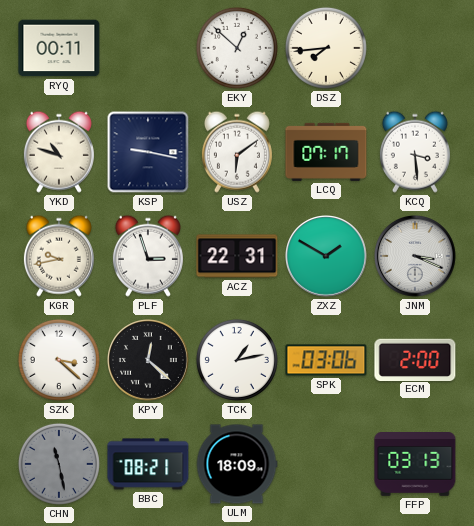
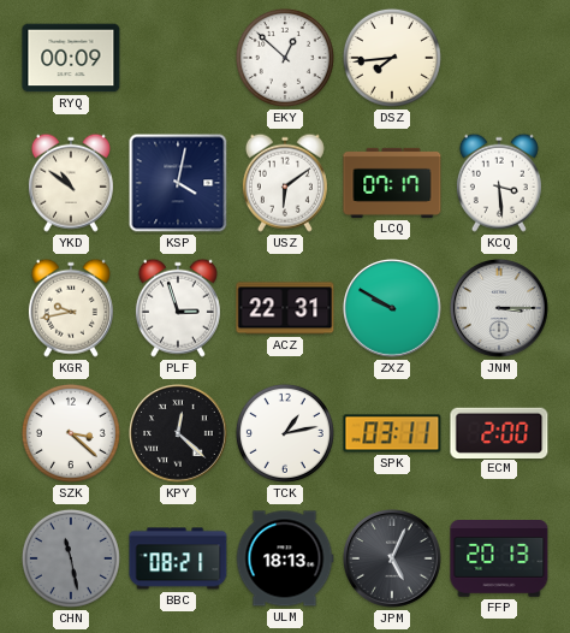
RYQ: 00:11 -> 00:09
YKD: 10:48 -> 10:51
KSP: 9:17 -> 4:02
ZXZ: 1:50 -> 9:50
JNM: 3:19 -> 3:15
SPK: 03:06 -> 03:11
ULM: 18:09 -> 18:13
JPM: none -> 5:04
FFP: 03:13 -> 20:13
